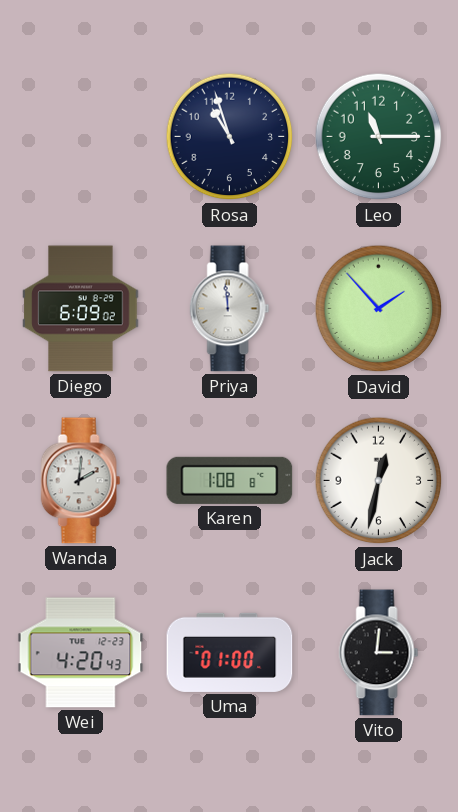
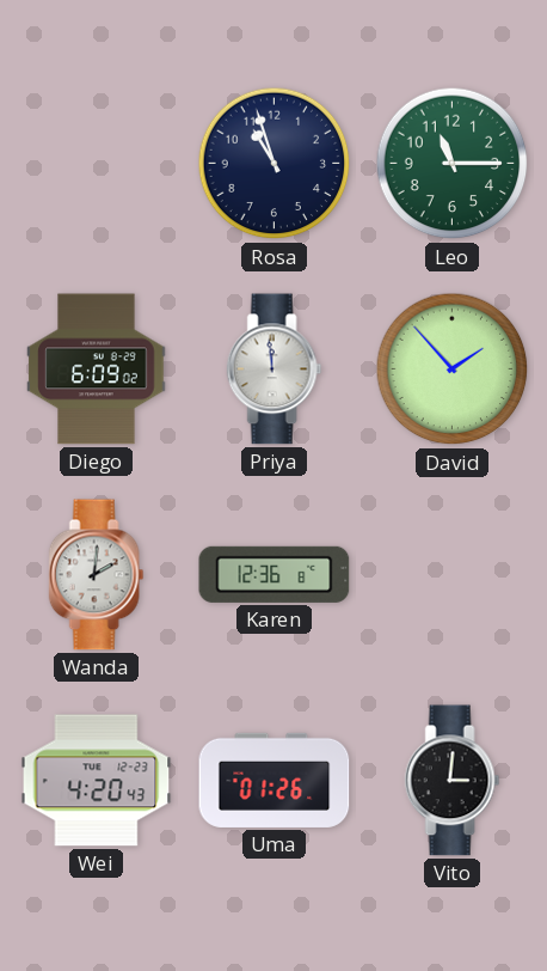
Karen: 1:08 -> 12:36
Jack: 12:32 -> none
Uma: 01:00 -> 01:26
